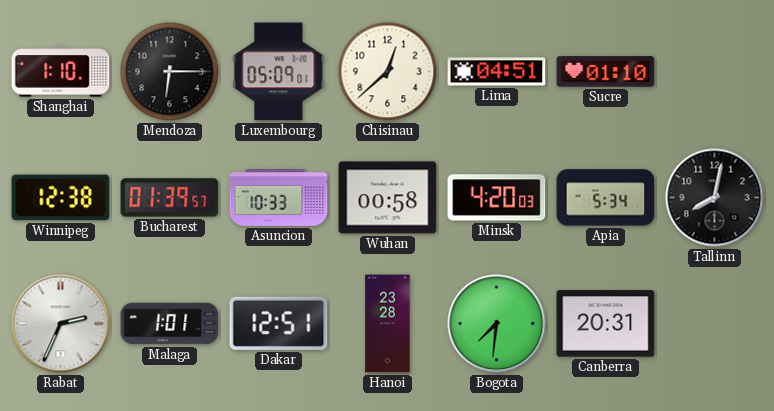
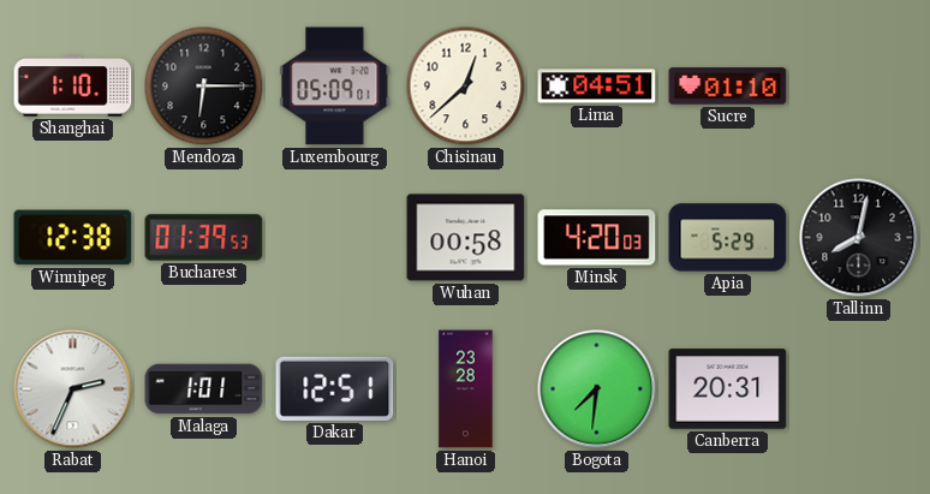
Bucharest: 01:39:57 -> 01:39:53
Asuncion: 10:33 -> none
Apia: 5:34 -> 5:29
